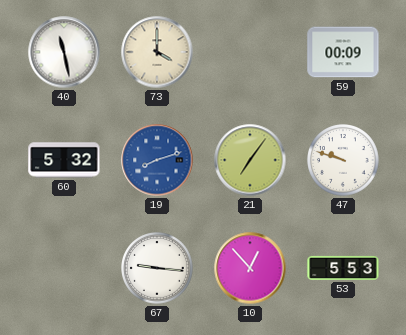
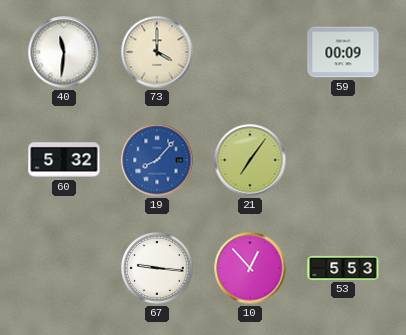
40: 11:28 -> 11:31
19: 8:12 -> 8:07
47: 9:48 -> none
